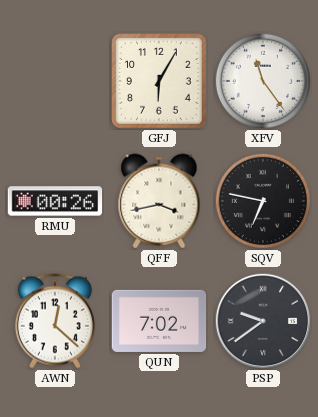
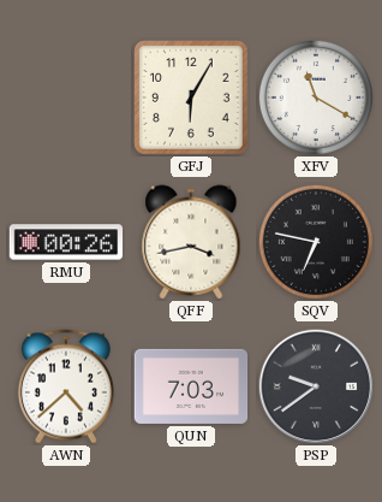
XFV: 11:24 -> 11:20
AWN: 12:22 -> 4:38
QUN: 7:02 -> 7:03
